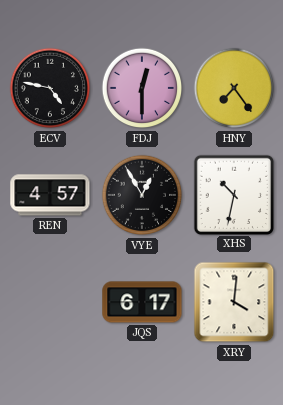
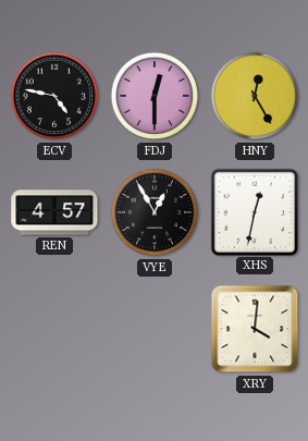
HNY: 7:24 -> 12:25
XHS: 10:32 -> 12:32
JQS: 6:17 -> none
